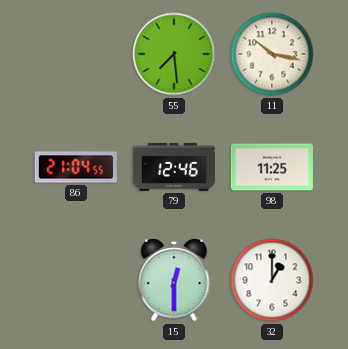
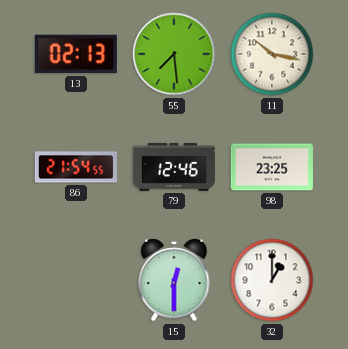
13: none -> 02:13
86: 21:04 -> 21:54
98: 11:25 -> 23:25
